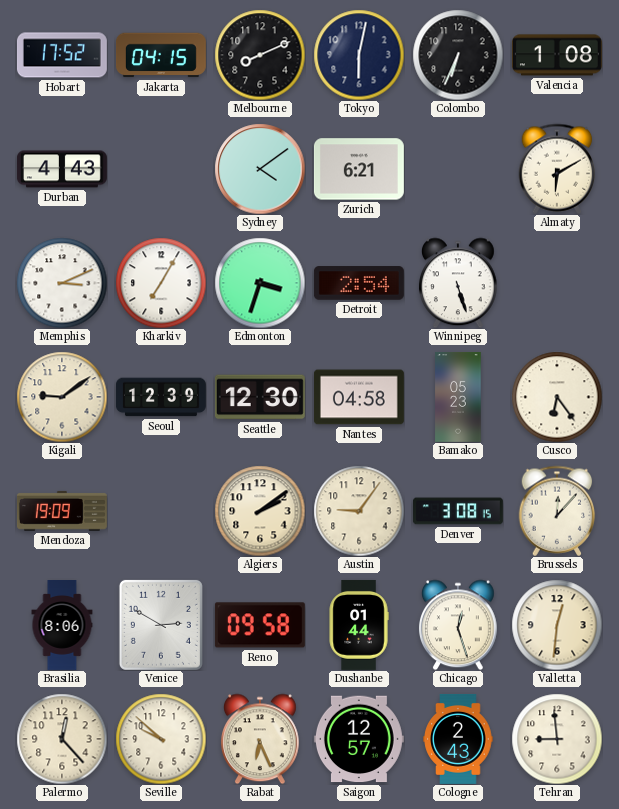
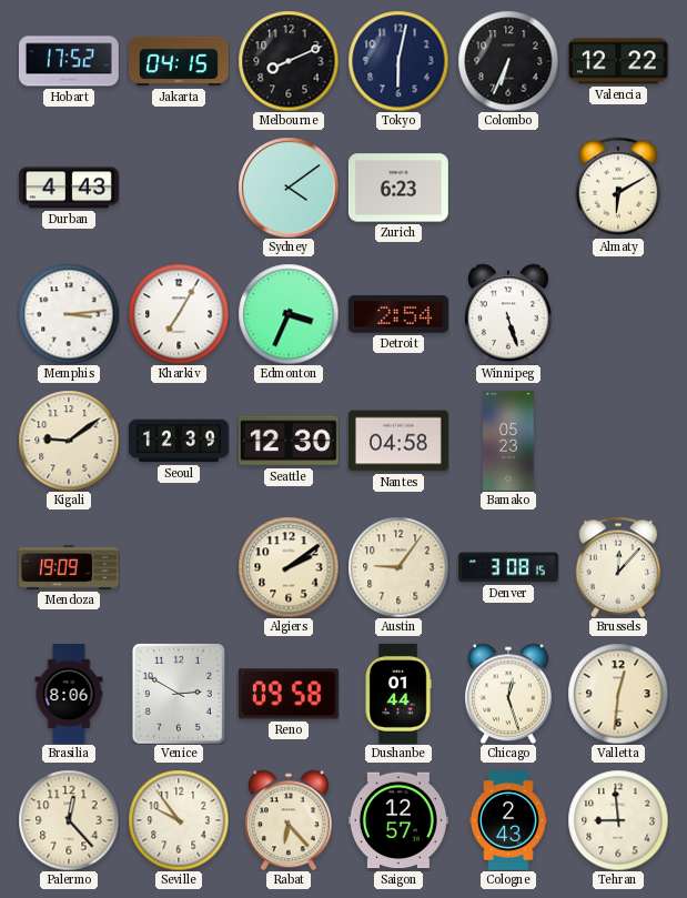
Valencia: 1:08 -> 12:22
Zurich: 6:21 -> 6:23
Memphis: 3:11 -> 3:14
Edmonton: 3:33 -> 3:34
Cusco: 6:24 -> none
Seville: 9:52 -> 9:54
Rabat: 6:26 -> 6:23
